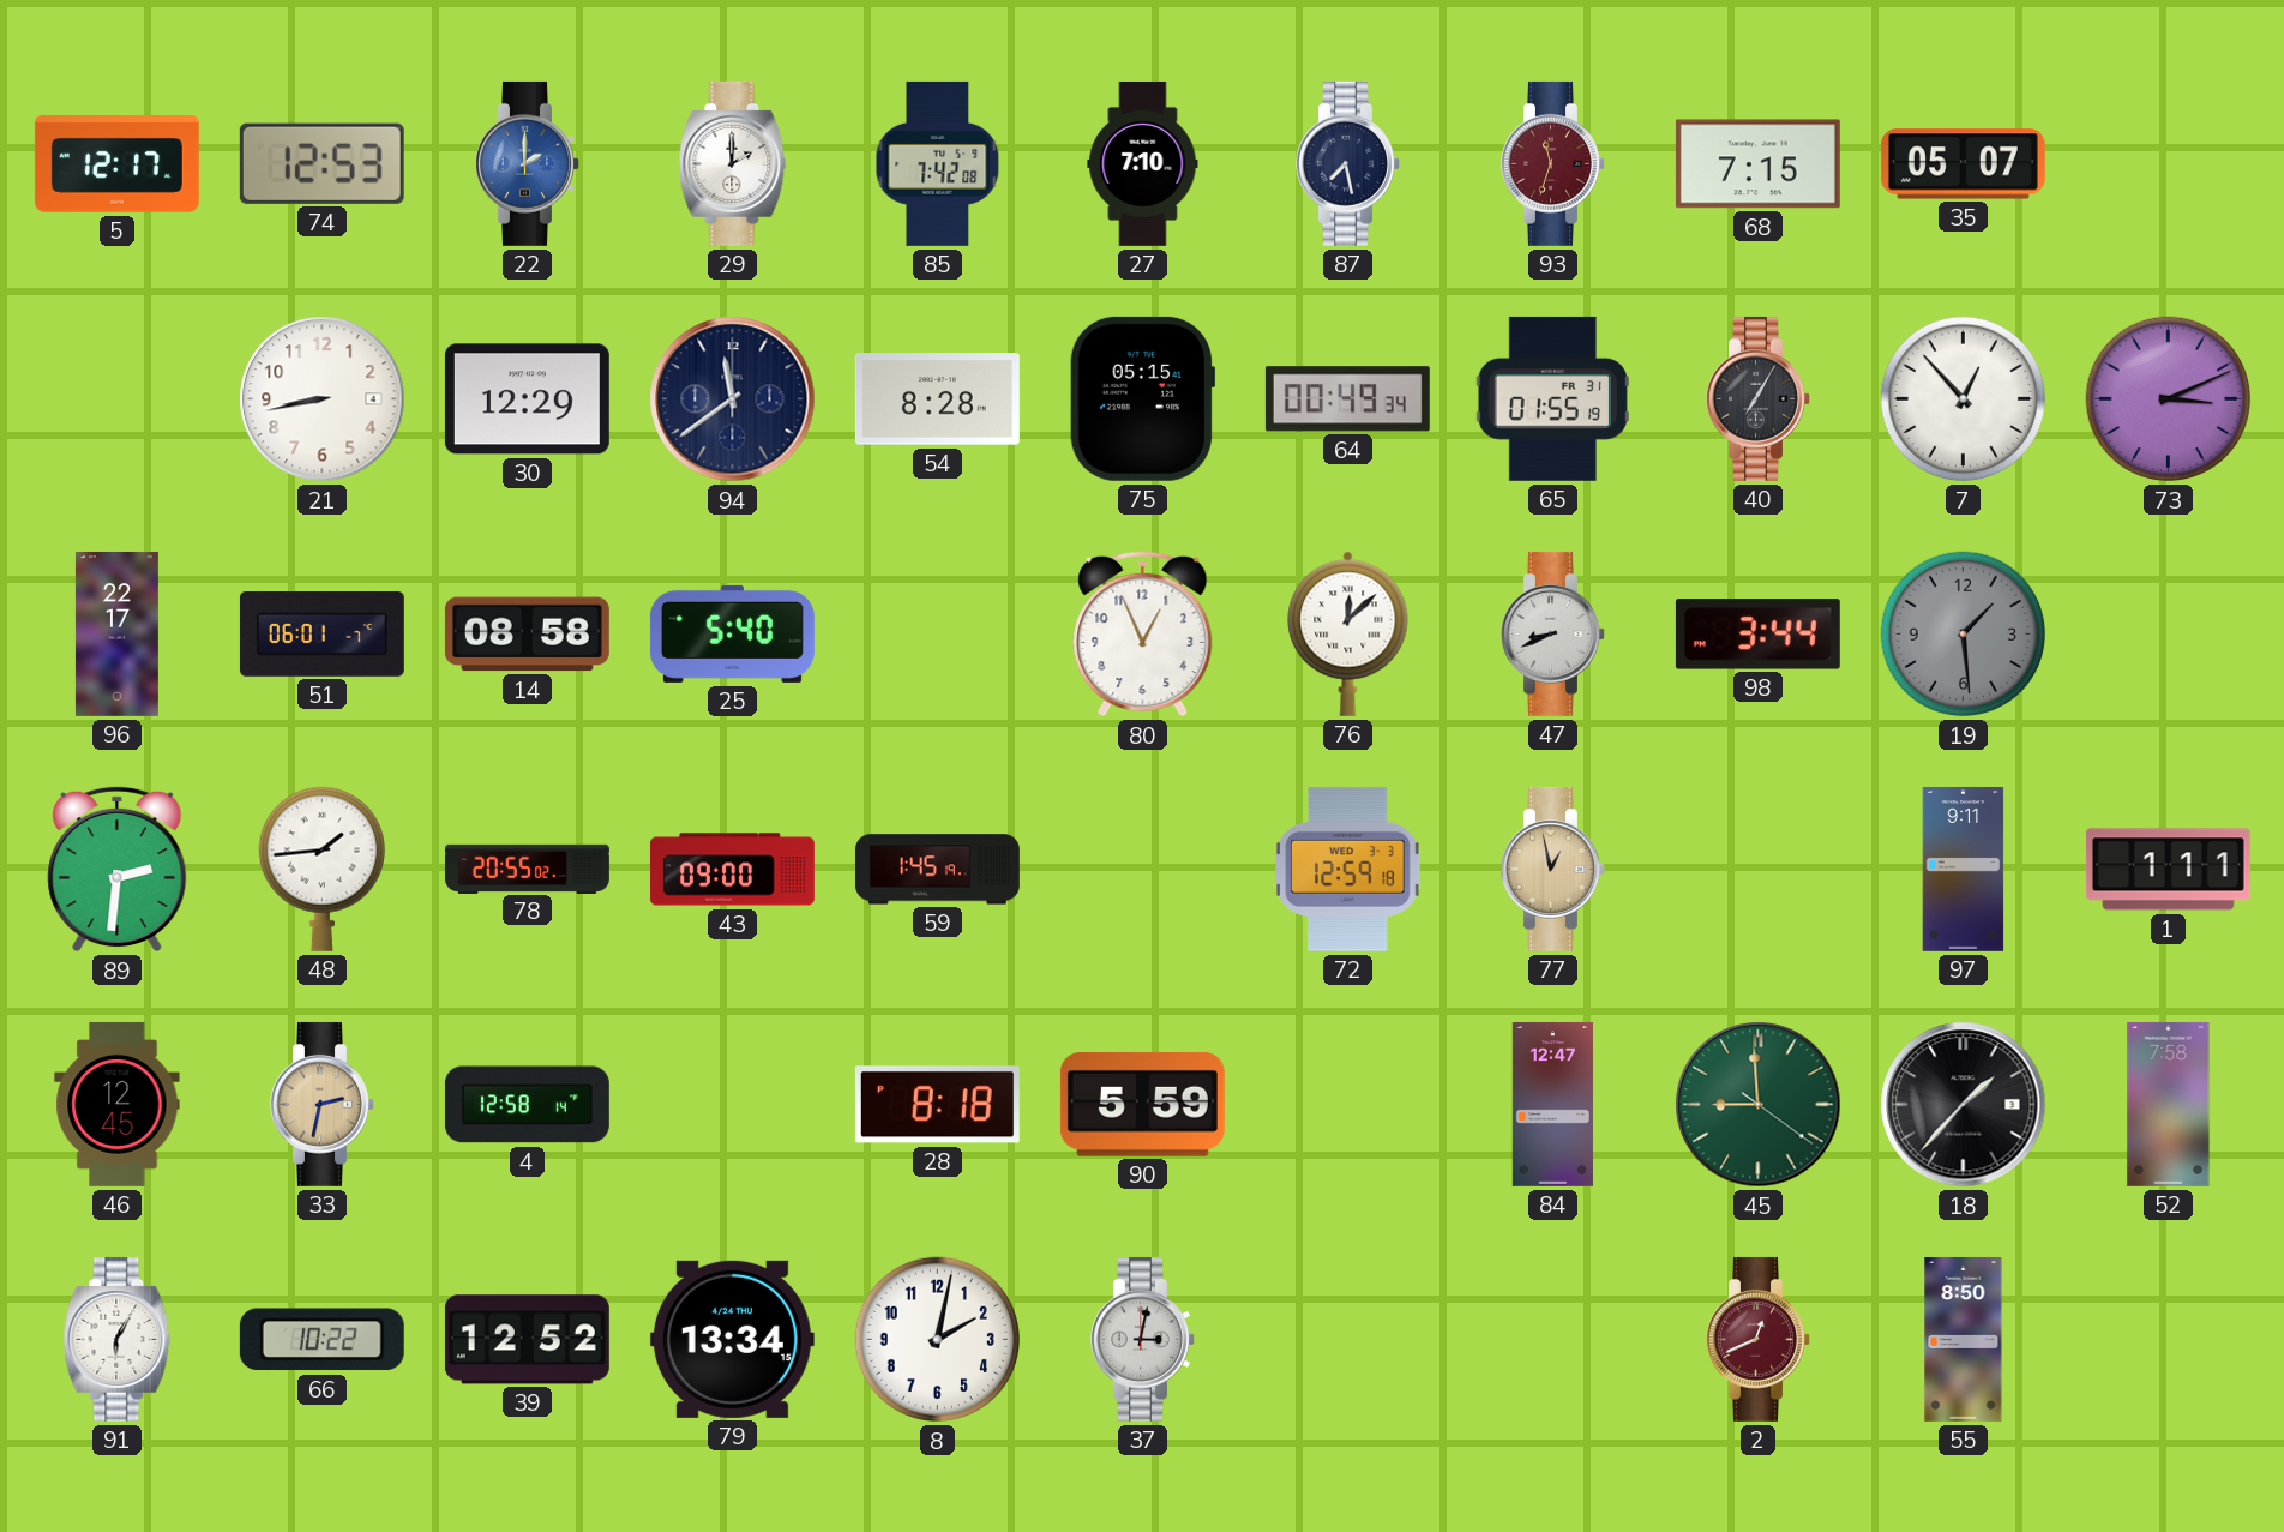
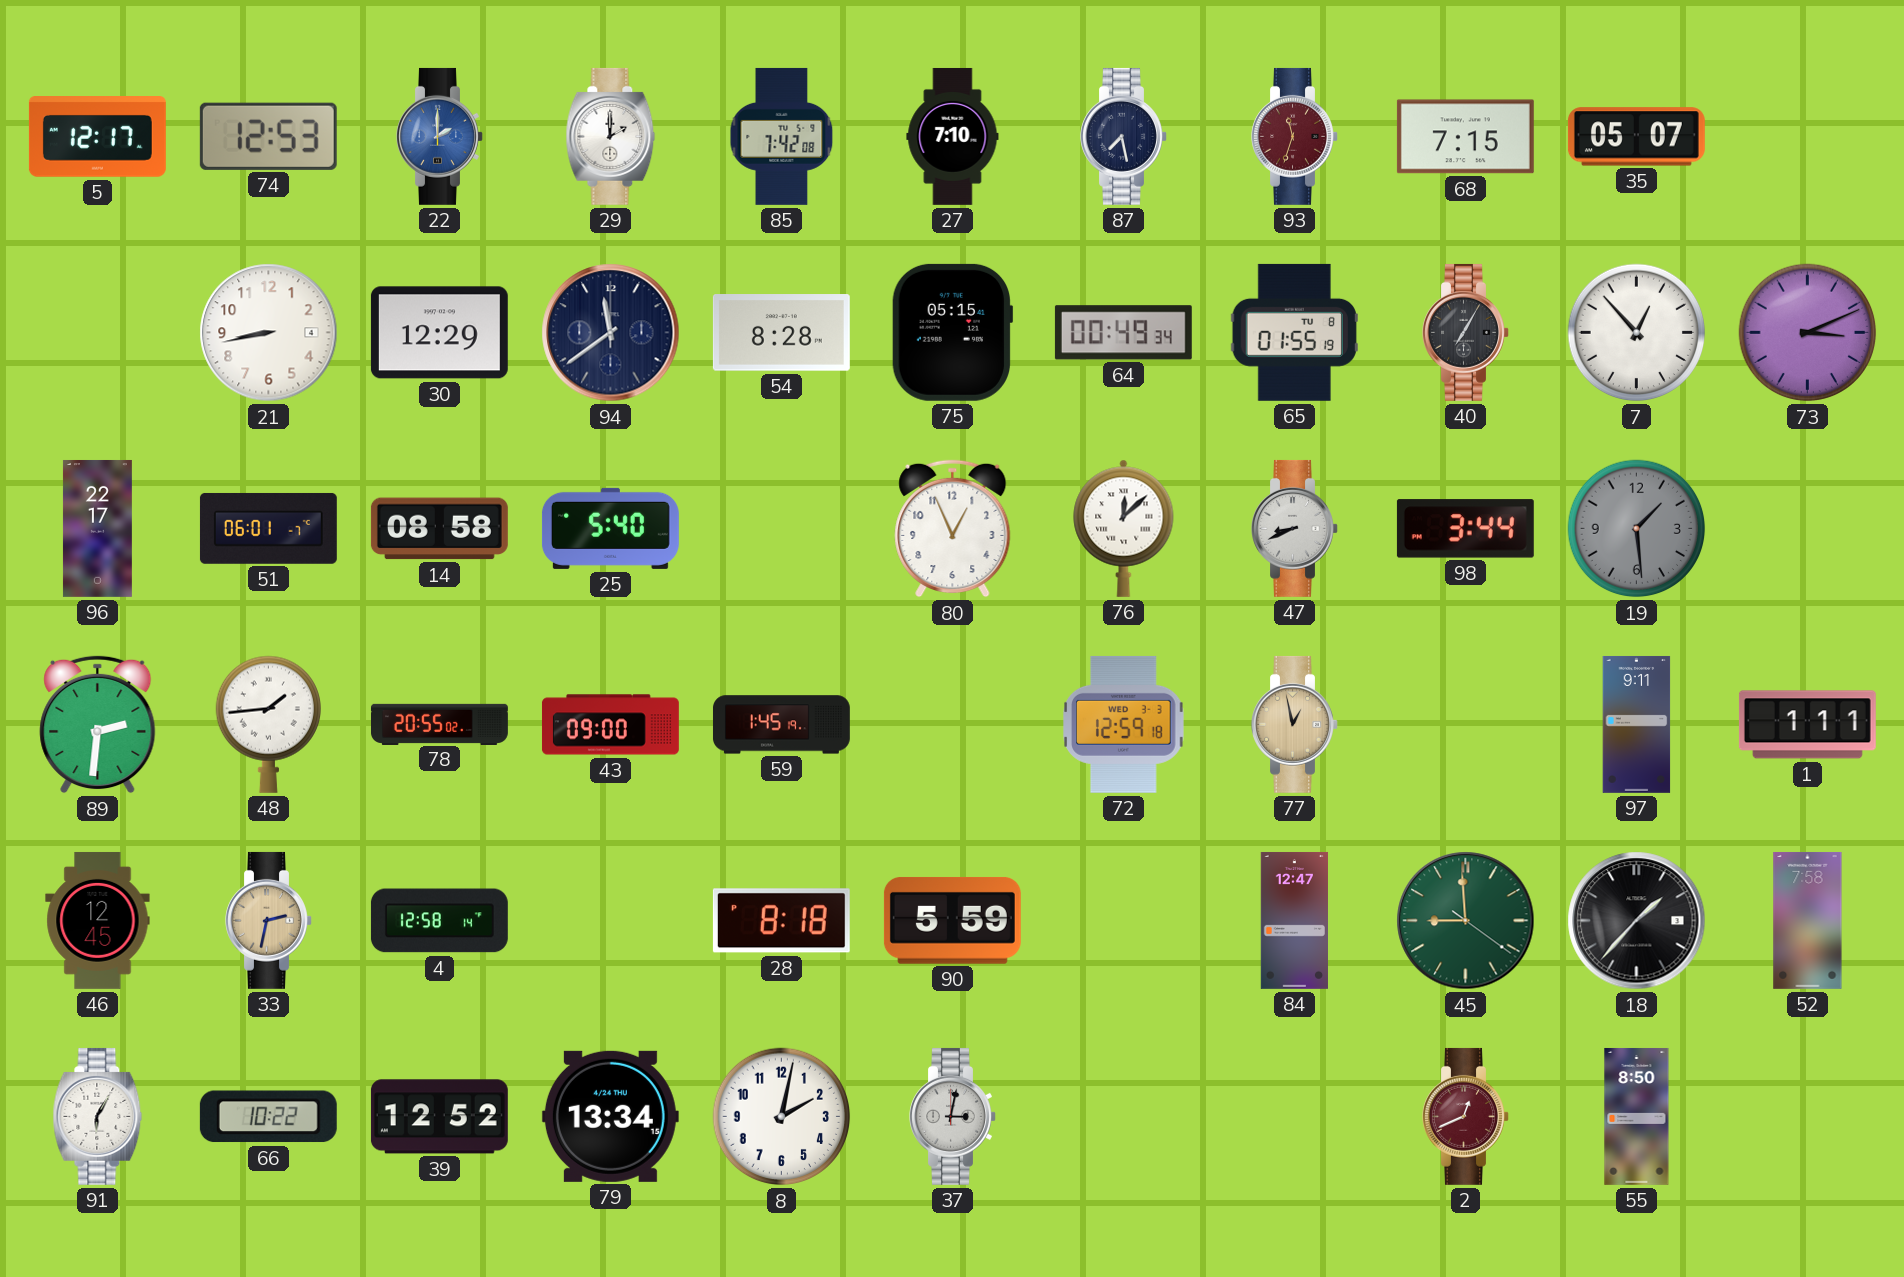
65 date: FR 31 -> TU 8
